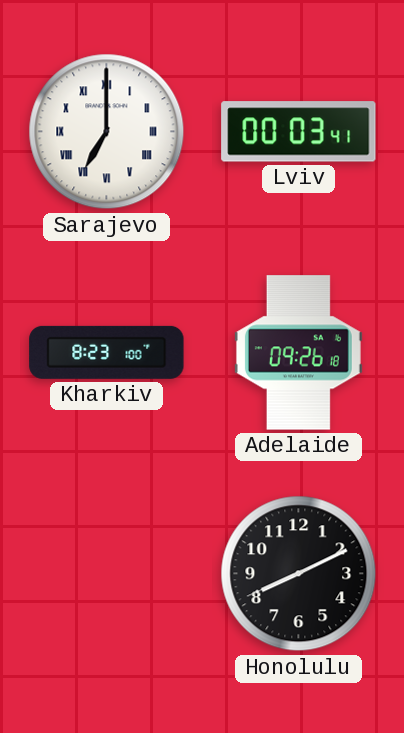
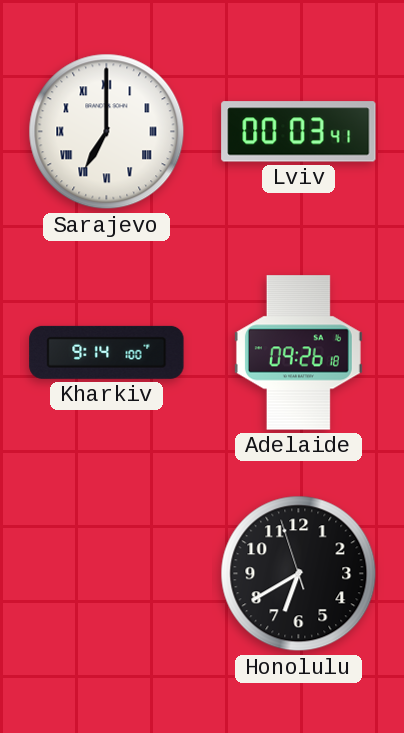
Kharkiv: 8:23 -> 9:14
Honolulu: 8:10 -> 6:39
